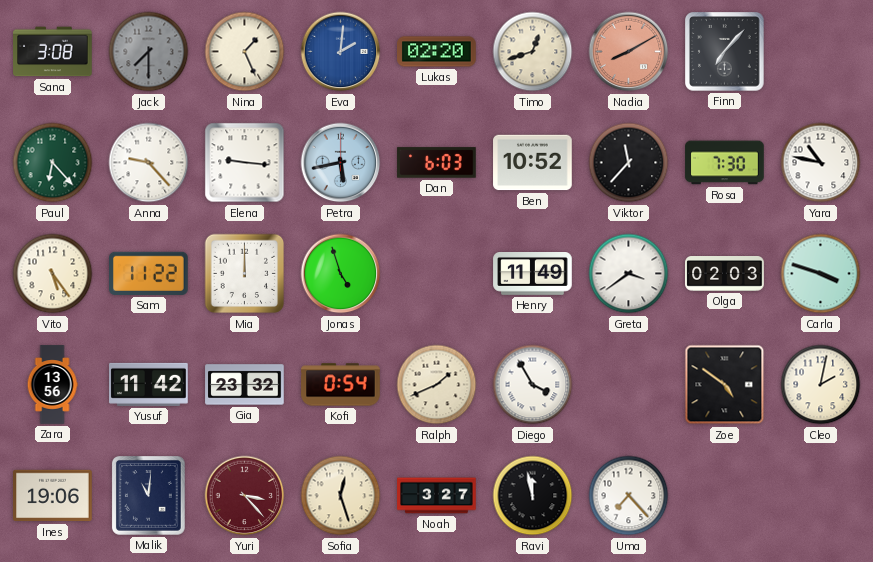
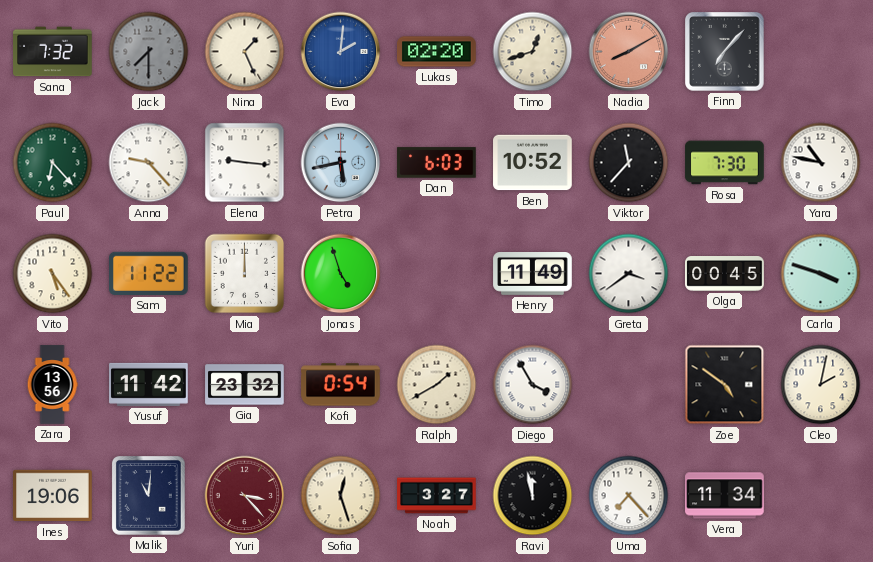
Sana: 3:08 -> 7:32
Olga: 02:03 -> 00:45
Ralph: 1:41 -> 1:40
Vera: none -> 11:34
